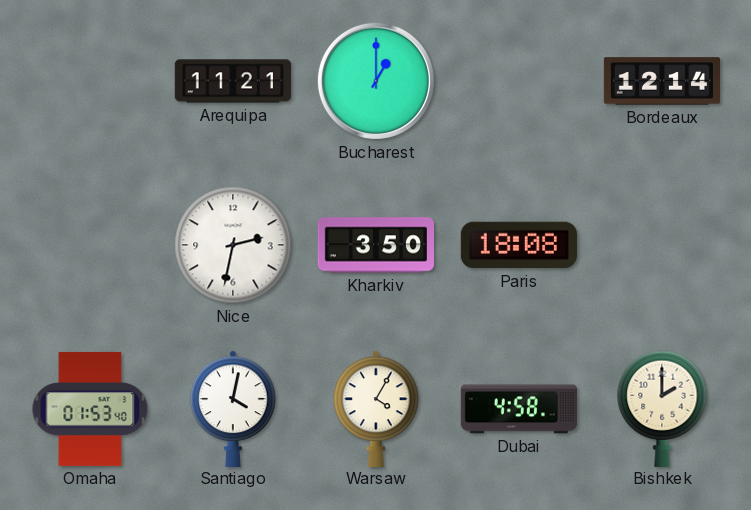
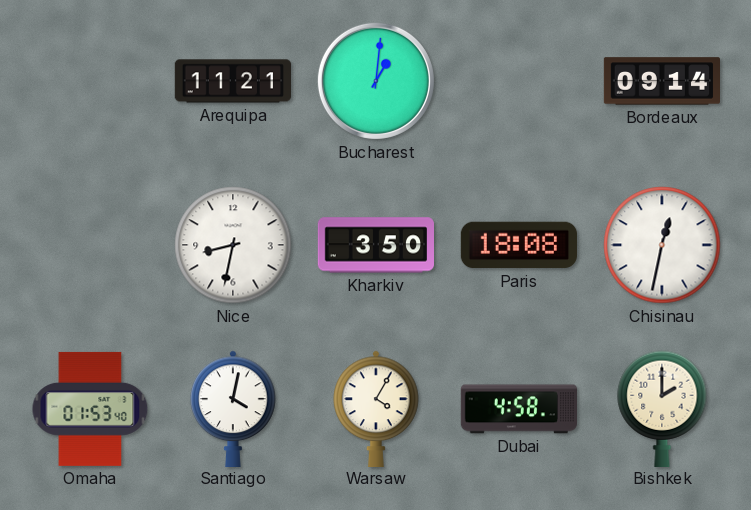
Bucharest: 1:00 -> 1:01
Bordeaux: 12:14 -> 09:14
Nice: 2:32 -> 8:32
Chisinau: none -> 12:32
